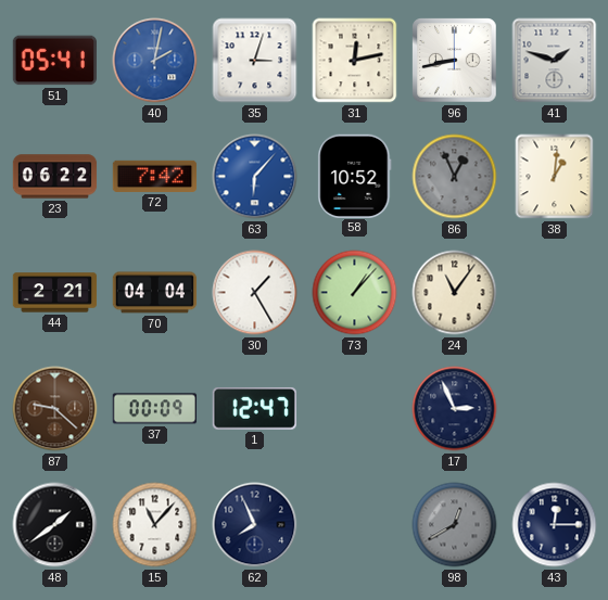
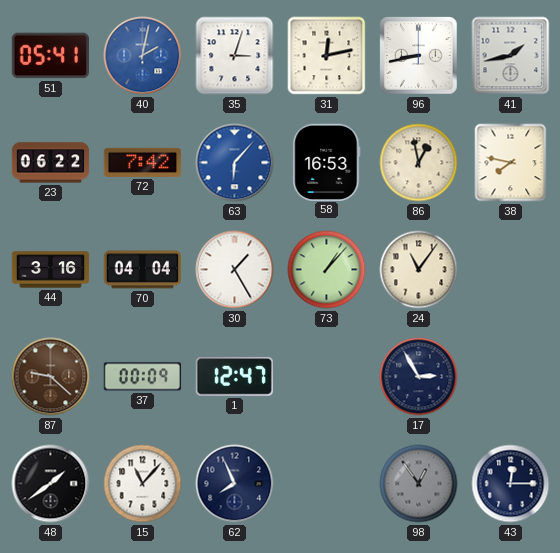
41: 1:48 -> 1:43
58: 10:52 -> 16:53
86: 12:56 -> 12:58
86 dial: grey -> cream
38: 1:01 -> 7:47
44: 2:21 -> 3:16
17: 2:56 -> 2:55
98: 12:40 -> 12:54
